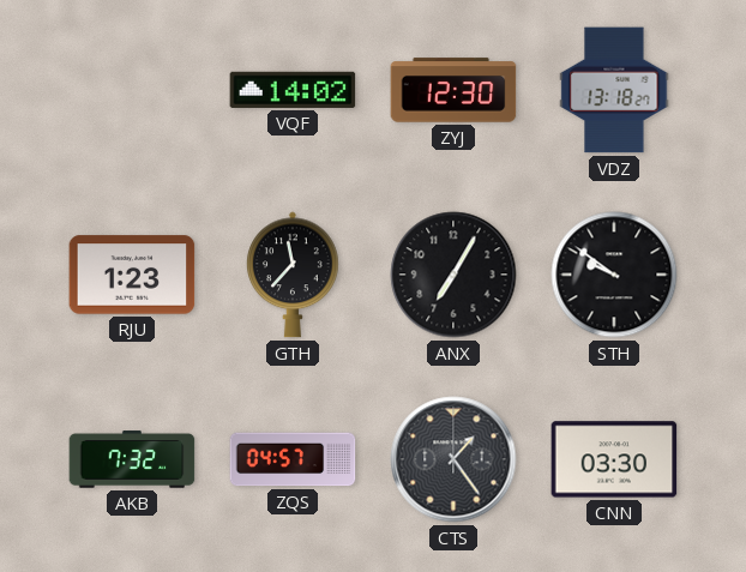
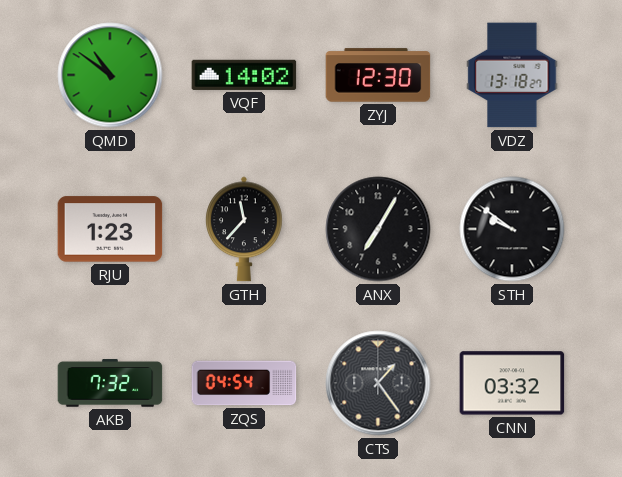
QMD: none -> 10:51
ZQS: 04:57 -> 04:54
CNN: 03:30 -> 03:32
